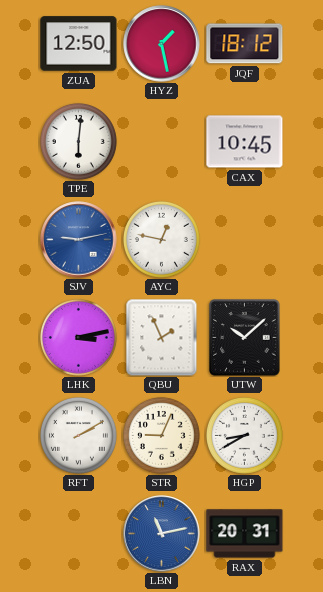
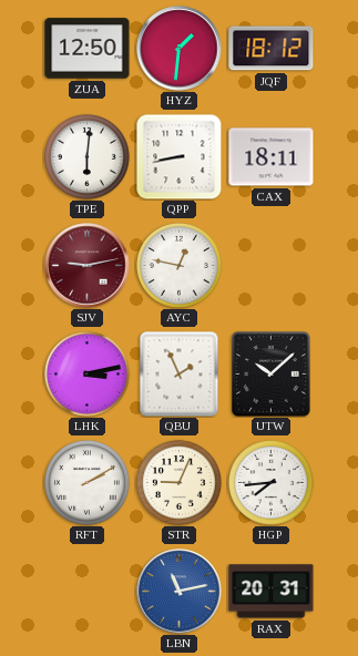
HYZ: 1:28 -> 1:31
QPP: none -> 8:43
CAX: 10:45 -> 18:11
SJV dial: blue -> burgundy
HGP: 8:40 -> 7:44
